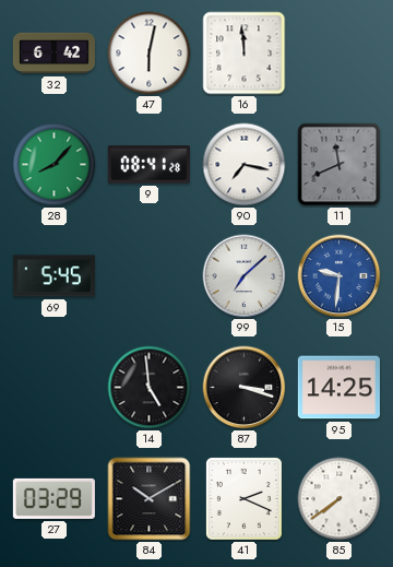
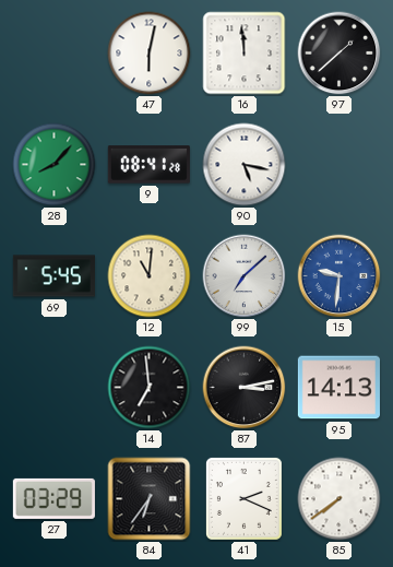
32: 6:42 -> none
97: none -> 1:38
90: 7:17 -> 5:17
11: 11:41 -> none
12: none -> 11:01
14: 4:59 -> 6:59
87: 3:18 -> 3:13
95: 14:25 -> 14:13
84: 10:10 -> 6:36
